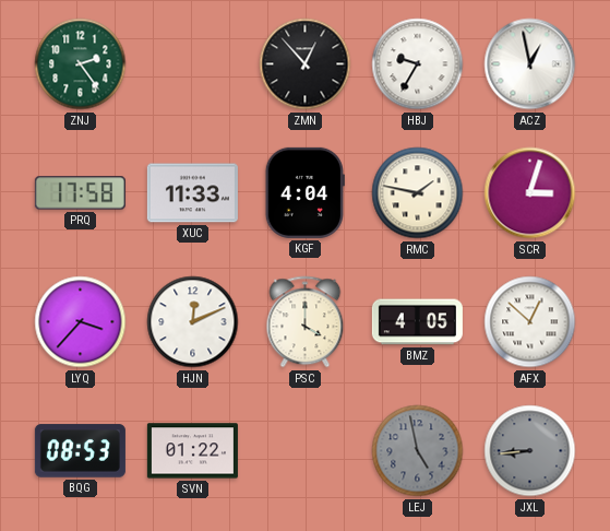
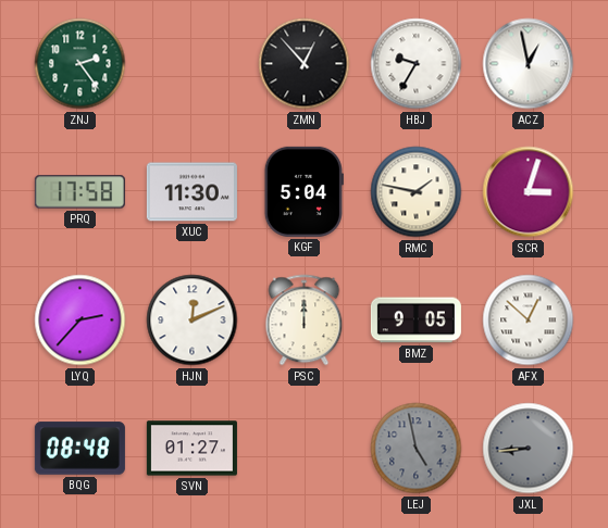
XUC: 11:33 -> 11:30
KGF: 4:04 -> 5:04
LYQ: 3:37 -> 2:37
PSC: 4:00 -> 12:00
BMZ: 4:05 -> 9:05
BQG: 08:53 -> 08:48
SVN: 01:22 -> 01:27
